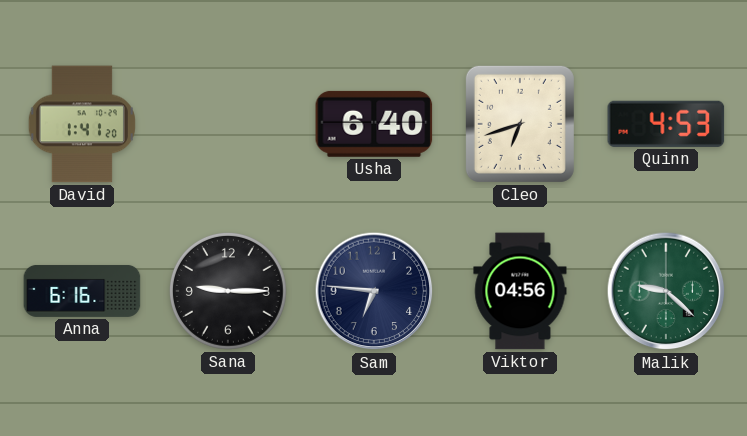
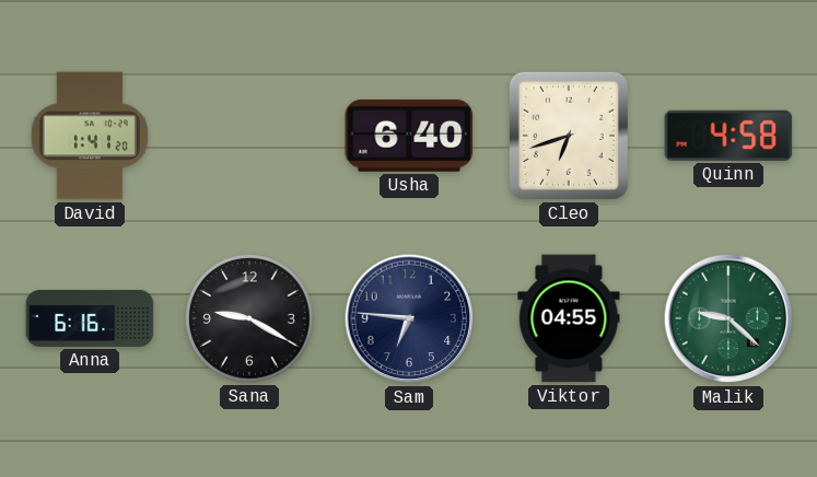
Quinn: 4:53 -> 4:58
Sana: 9:15 -> 9:20
Viktor: 04:56 -> 04:55
